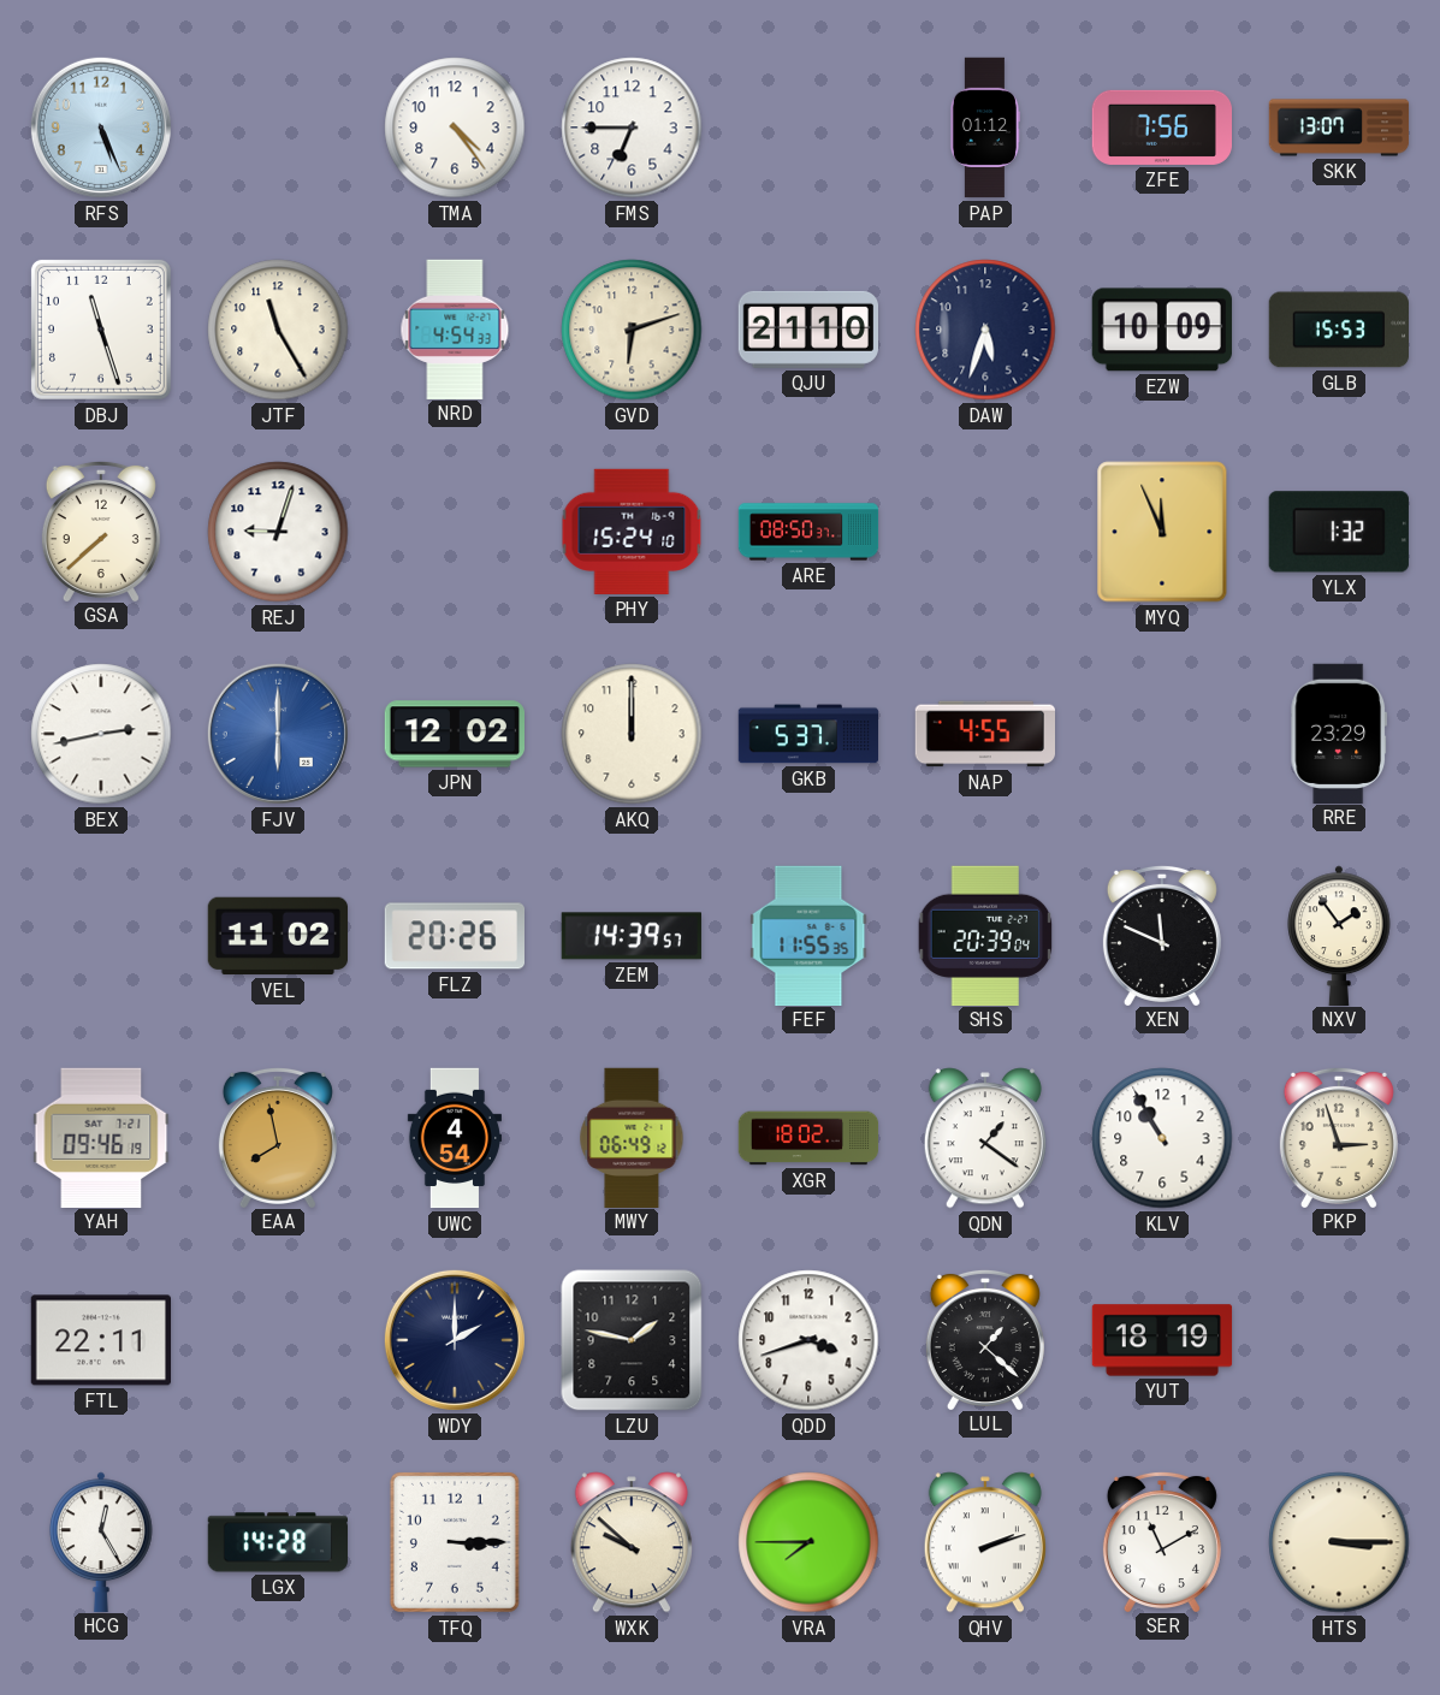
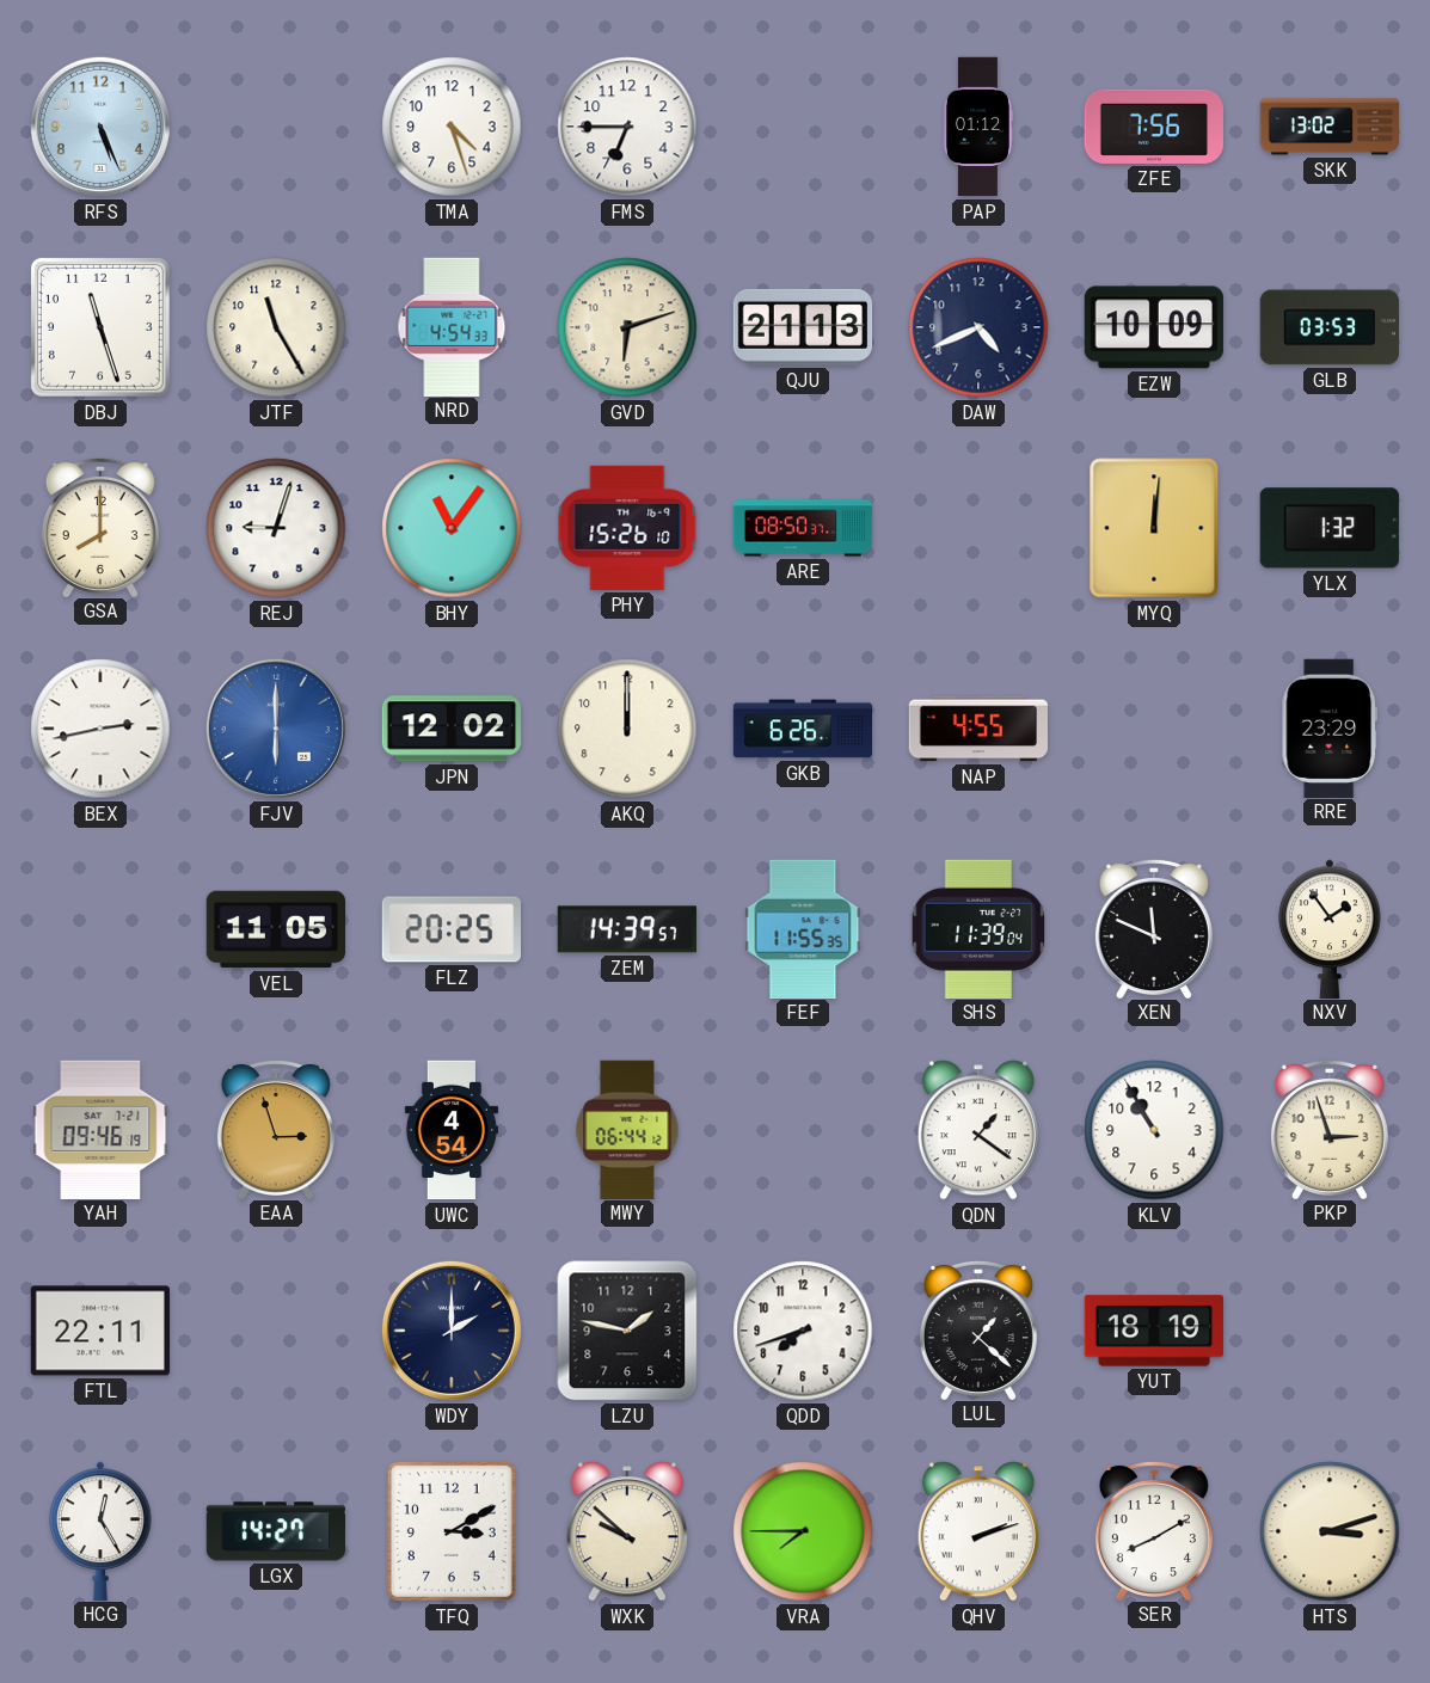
TMA: 4:24 -> 4:27
SKK: 13:07 -> 13:02
QJU: 21:10 -> 21:13
DAW: 5:33 -> 4:41
GLB: 15:53 -> 03:53
GSA: 7:38 -> 8:00
BHY: none -> 11:06
PHY: 15:24 -> 15:26
MYQ: 11:56 -> 12:01
GKB: 5:37 -> 6:26
VEL: 11:02 -> 11:05
FLZ: 20:26 -> 20:25
SHS: 20:39 -> 11:39
EAA: 7:58 -> 2:57
MWY: 06:49 -> 06:44
XGR: 18:02 -> none
QDD: 3:42 -> 7:42
LGX: 14:28 -> 14:27
TFQ: 3:15 -> 3:10
SER: 11:10 -> 8:10
HTS: 3:15 -> 3:12
